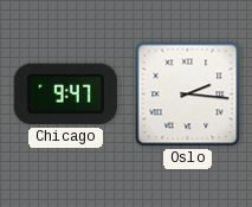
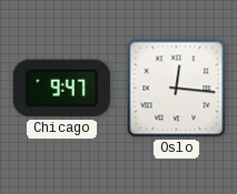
Oslo: 2:16 -> 12:16
